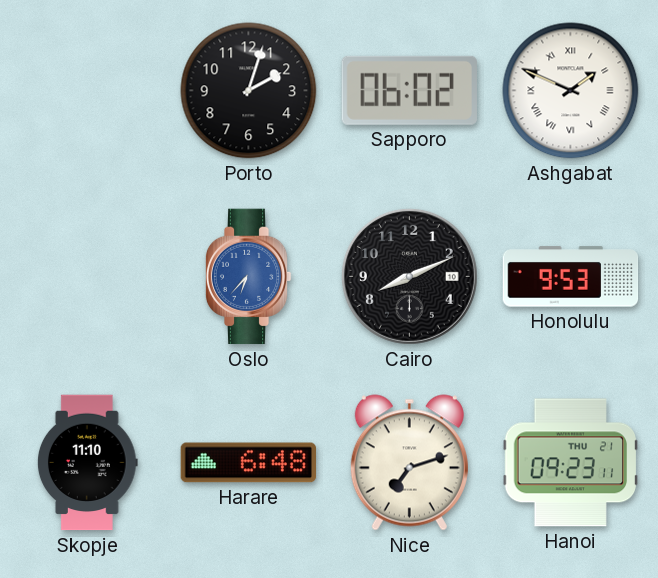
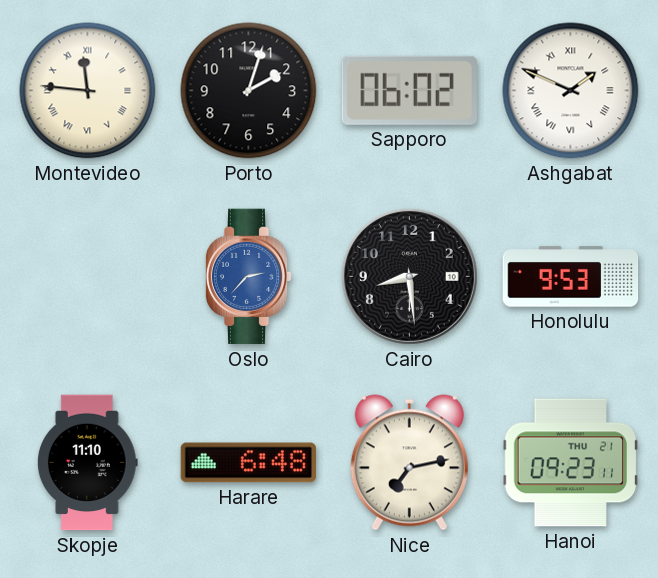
Montevideo: none -> 11:46
Oslo: 6:37 -> 2:37
Cairo: 8:11 -> 8:29
Nice: 7:12 -> 7:13
